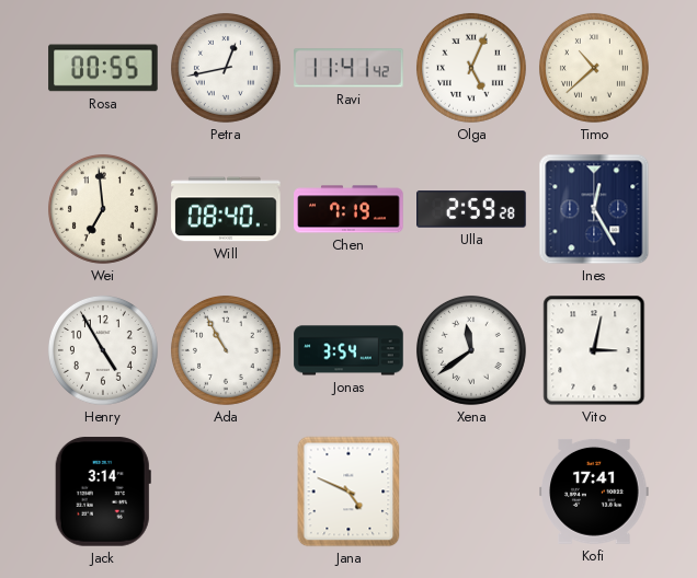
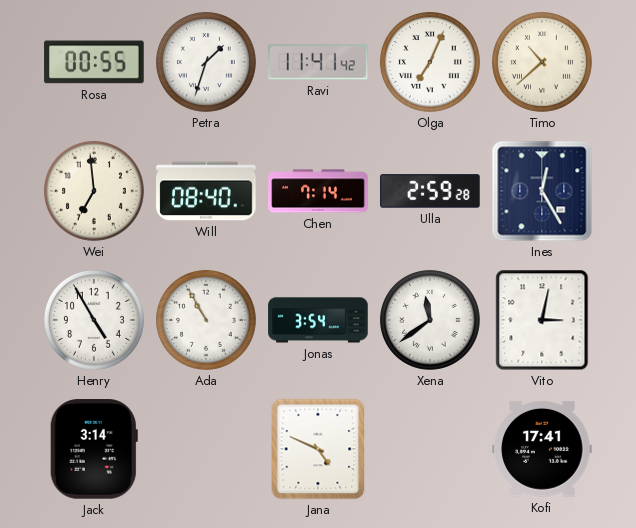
Petra: 12:43 -> 1:33
Olga: 5:04 -> 7:04
Chen: 7:19 -> 7:14
